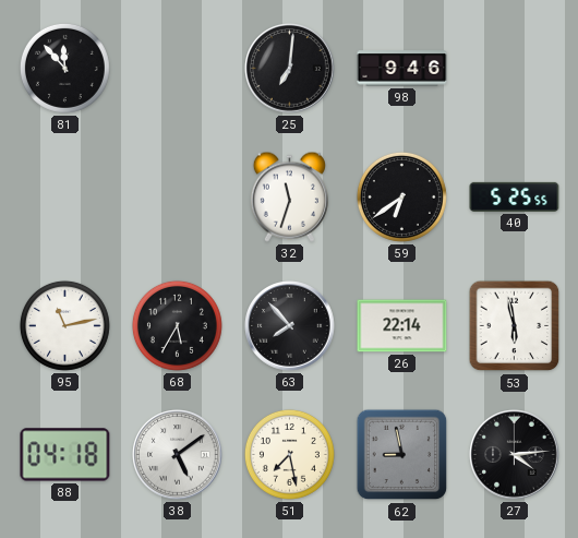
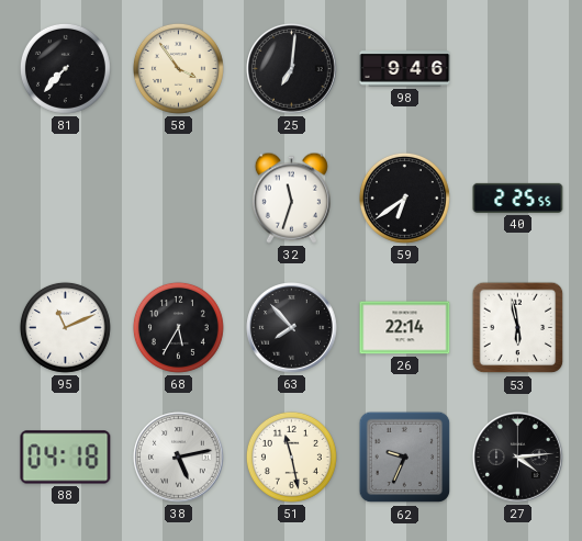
81: 11:53 -> 7:37
58: none -> 3:54
40: 5:25 -> 2:25
95: 11:13 -> 11:11
38: 5:09 -> 5:13
51: 7:28 -> 11:28
62: 8:58 -> 9:34
